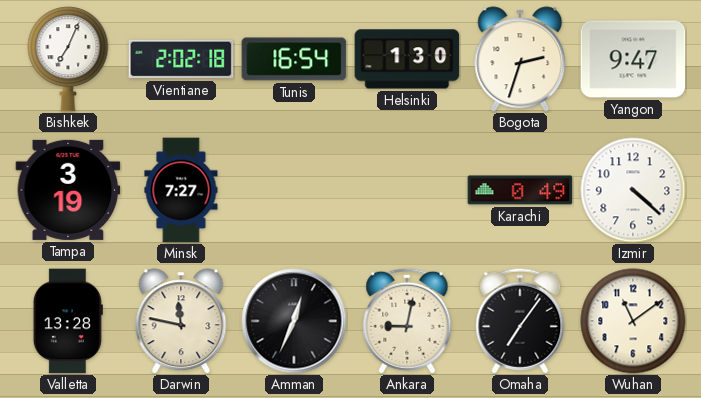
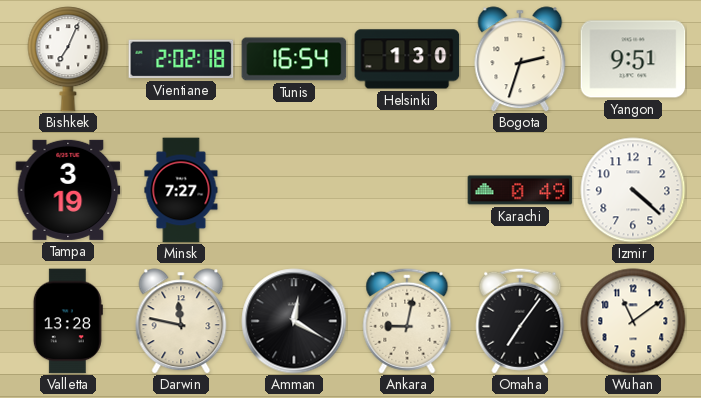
Yangon: 9:47 -> 9:51
Amman: 12:34 -> 12:20
